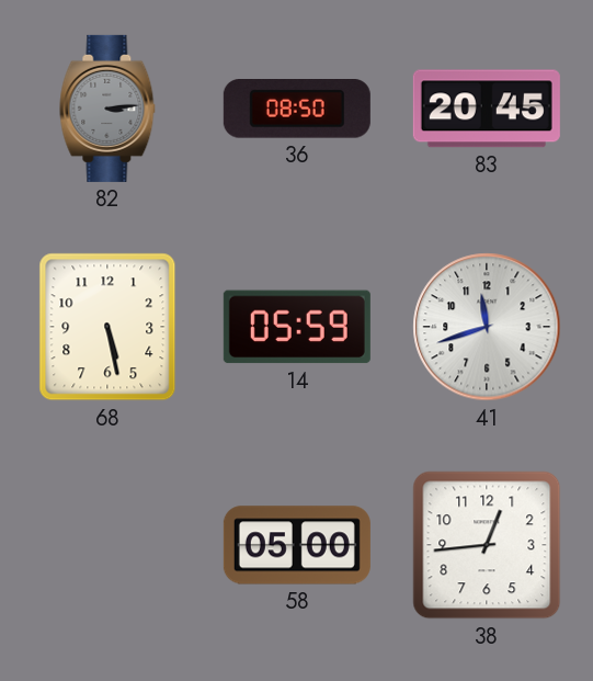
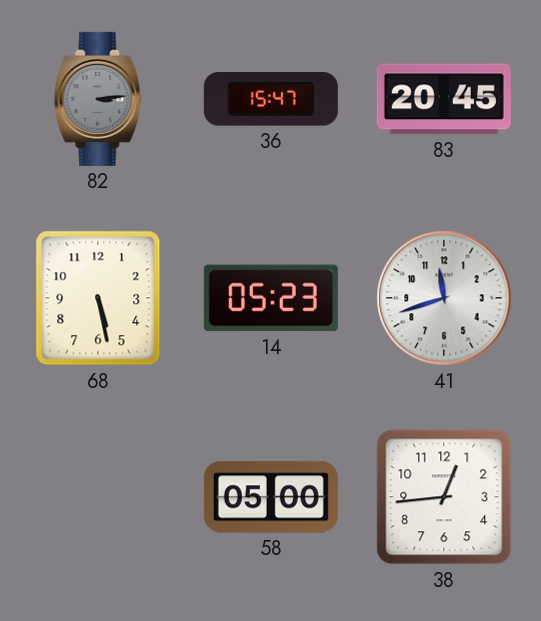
36: 08:50 -> 15:47
14: 05:59 -> 05:23
